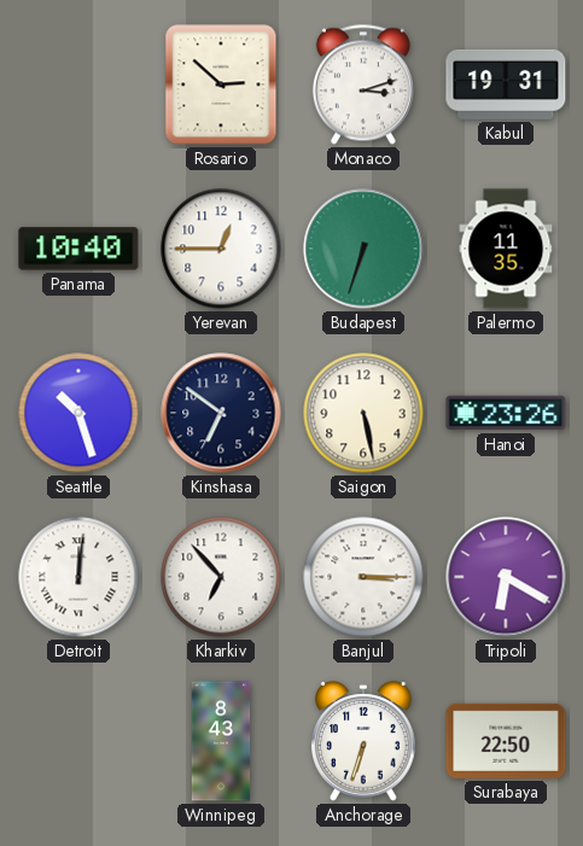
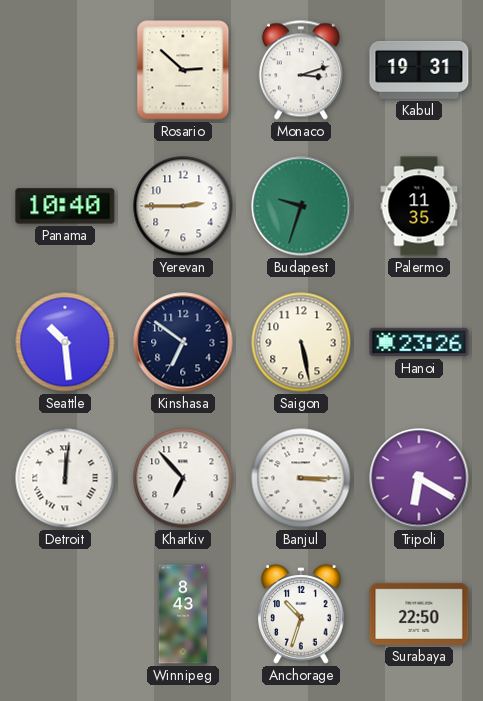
Yerevan: 12:45 -> 2:45
Budapest: 6:33 -> 9:33
Seattle: 10:27 -> 10:29
Anchorage: 6:33 -> 10:33
